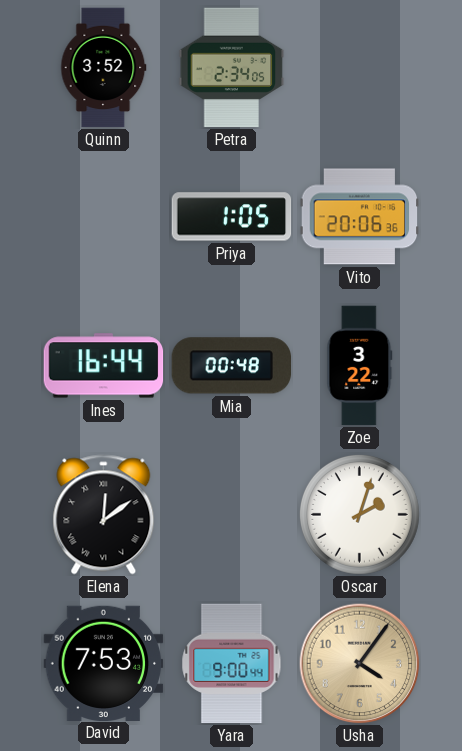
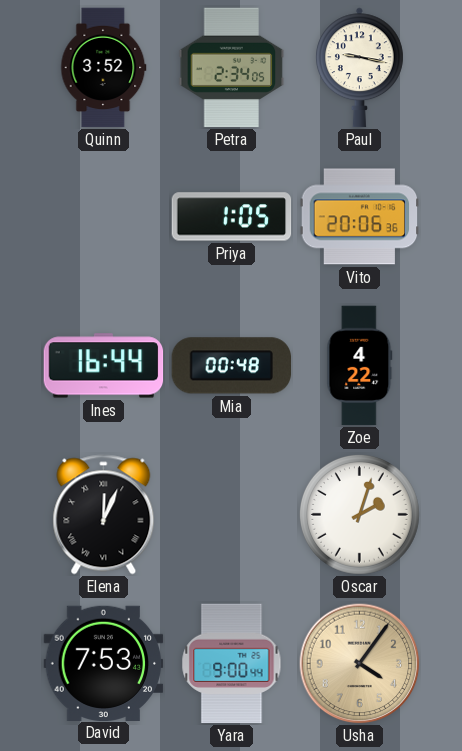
Paul: none -> 9:17
Zoe: 3:22 -> 4:22
Elena: 12:09 -> 12:04
